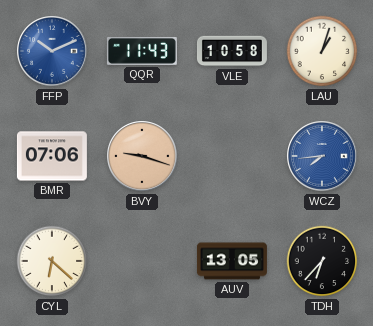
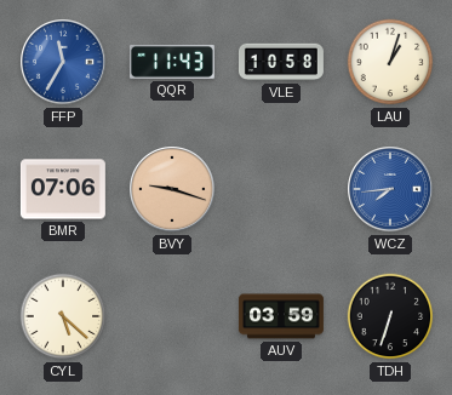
FFP: 10:11 -> 11:35
CYL: 6:22 -> 5:22
AUV: 13:05 -> 03:59
TDH: 6:37 -> 6:33
